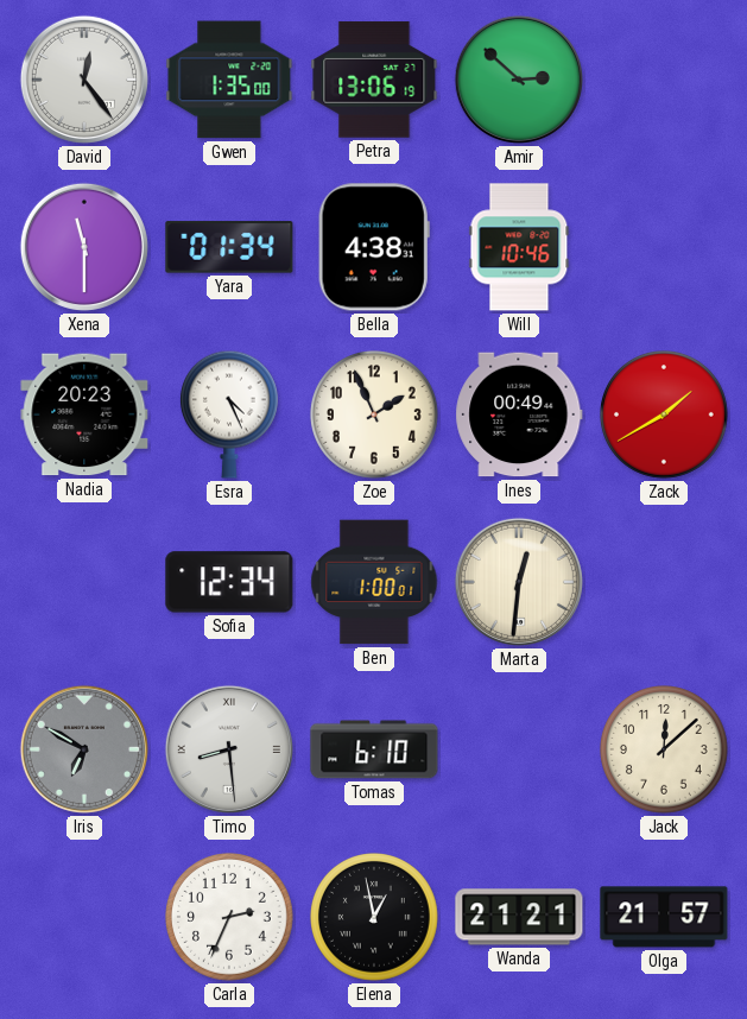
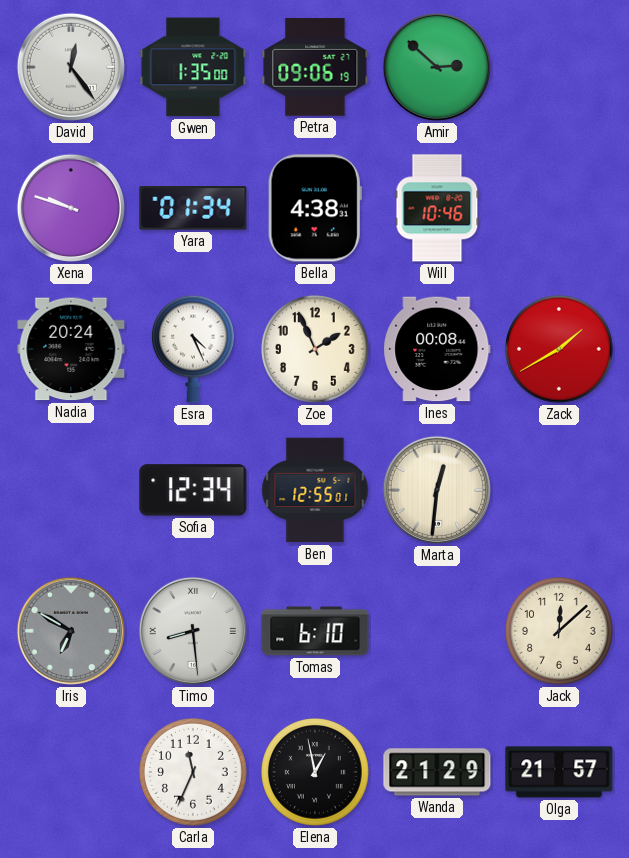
Petra: 13:06 -> 09:06
Xena: 11:30 -> 9:48
Nadia: 20:23 -> 20:24
Ines: 00:49 -> 00:08
Ben: 1:00 -> 12:55
Carla: 2:34 -> 11:34
Wanda: 21:21 -> 21:29
